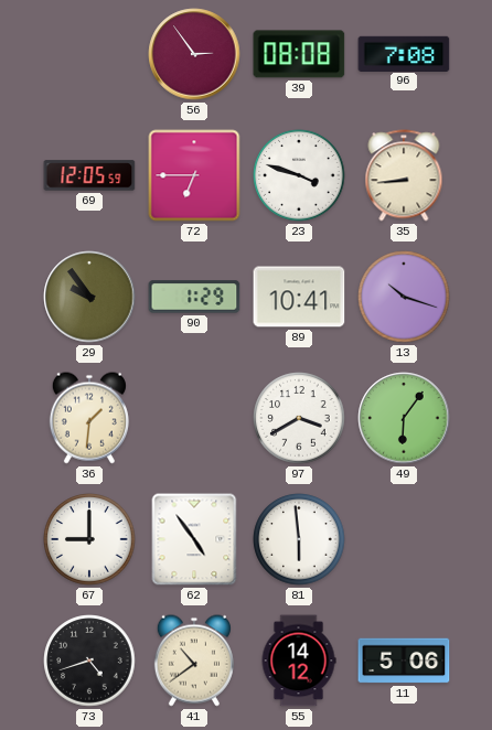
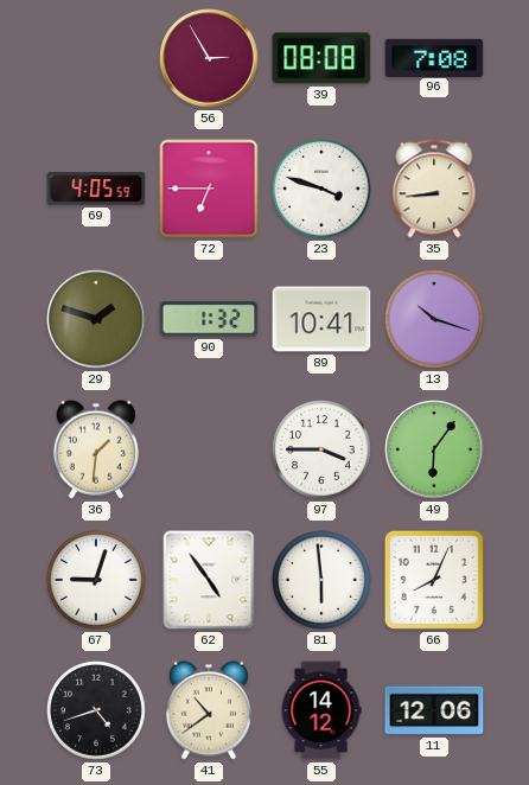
56: 2:54 -> 2:55
69: 12:05 -> 4:05
29: 9:54 -> 1:48
90: 1:29 -> 1:32
97: 3:40 -> 3:45
67: 9:00 -> 9:03
66: none -> 8:04
11: 5:06 -> 12:06
